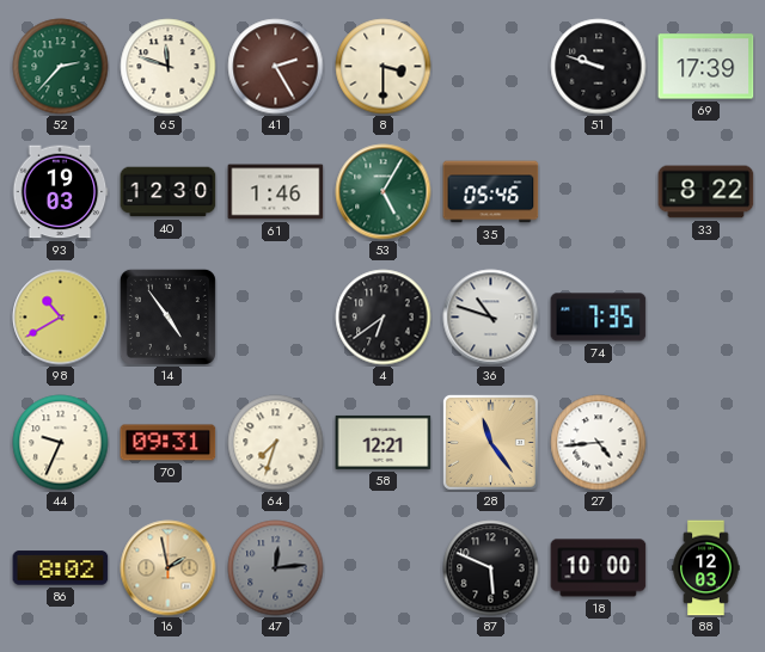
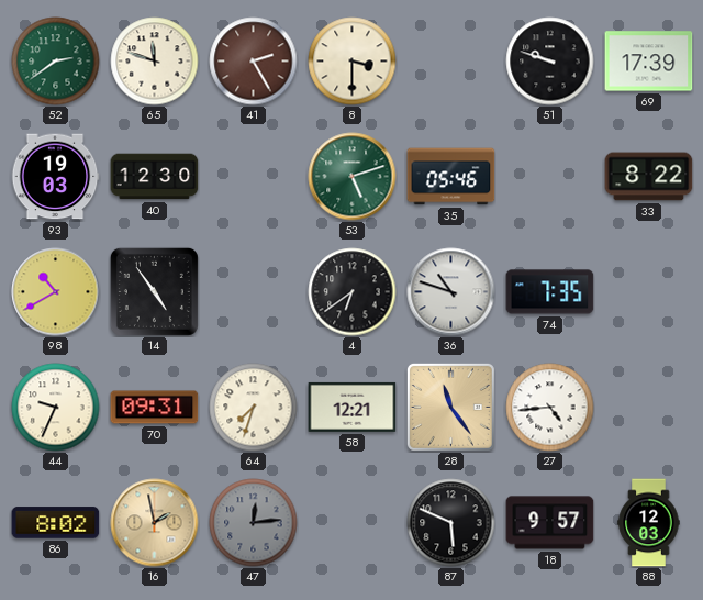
52: 2:37 -> 2:39
61: 1:46 -> none
53: 5:05 -> 5:12
18: 10:00 -> 9:57
